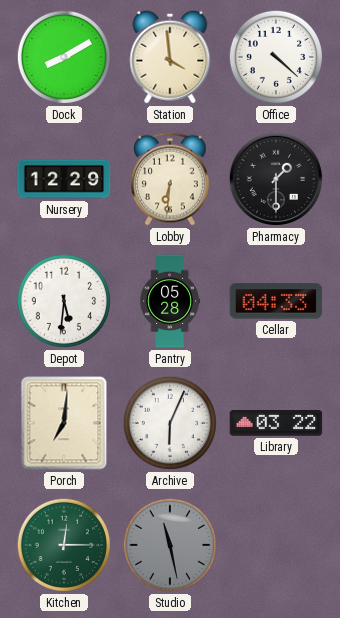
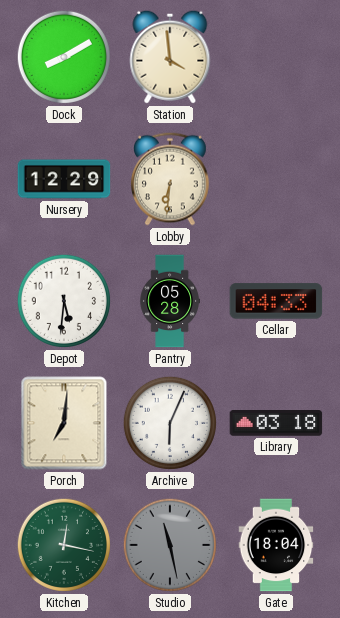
Office: 4:22 -> none
Pharmacy: 1:30 -> none
Library: 03:22 -> 03:18
Kitchen: 12:15 -> 12:17
Gate: none -> 18:04
